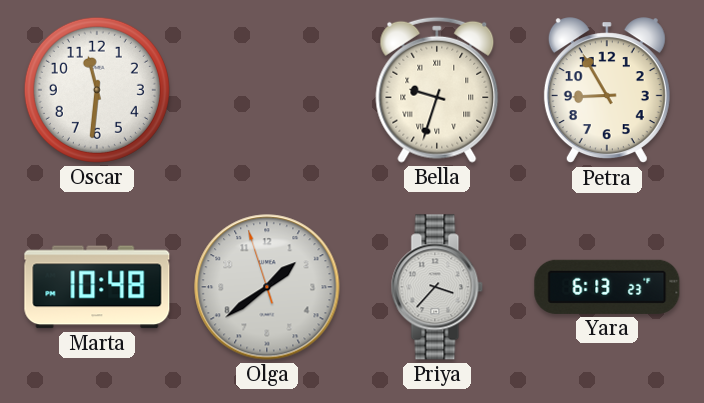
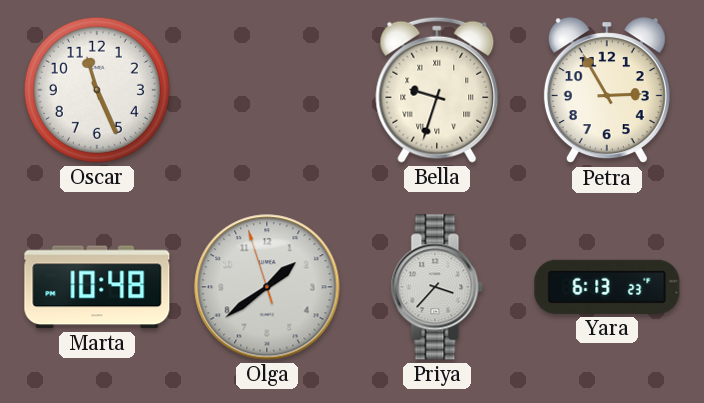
Oscar: 11:31 -> 11:26
Petra: 8:55 -> 2:55
